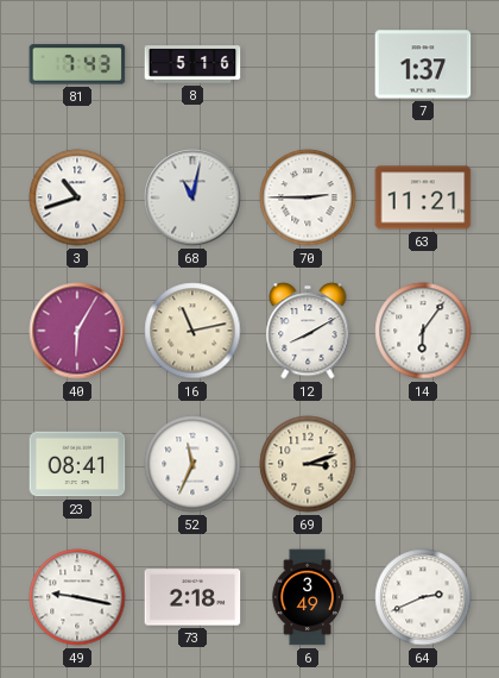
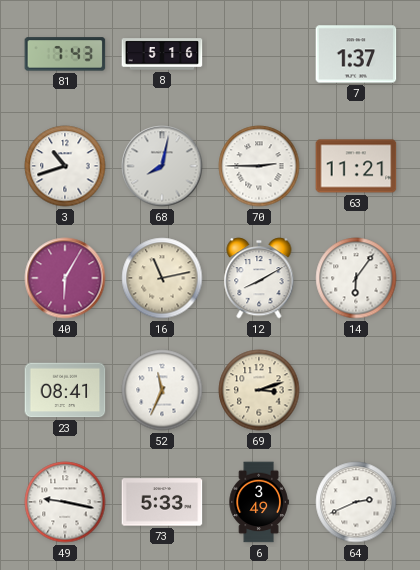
68: 11:02 -> 8:02
73: 2:18 -> 5:33
